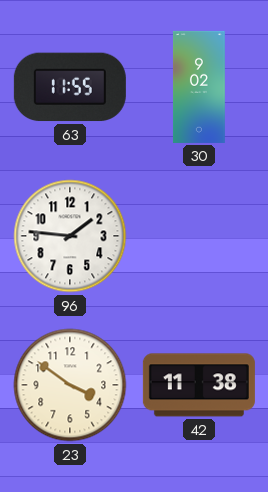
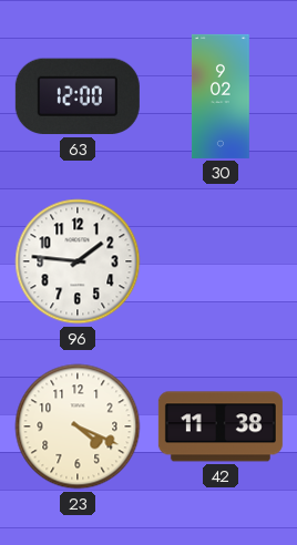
63: 11:55 -> 12:00
23: 3:51 -> 4:19
